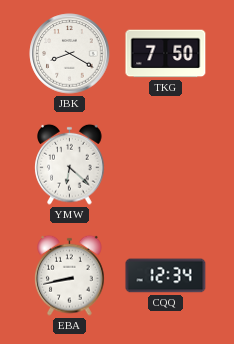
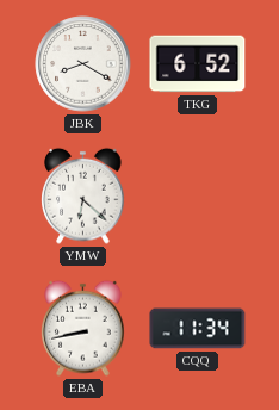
TKG: 7:50 -> 6:52
CQQ: 12:34 -> 11:34
